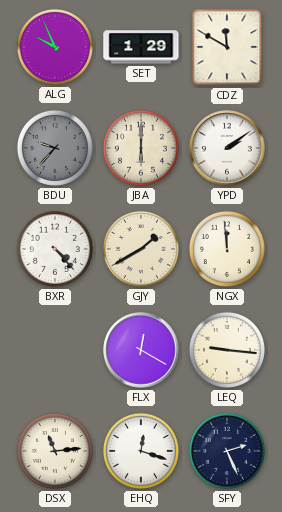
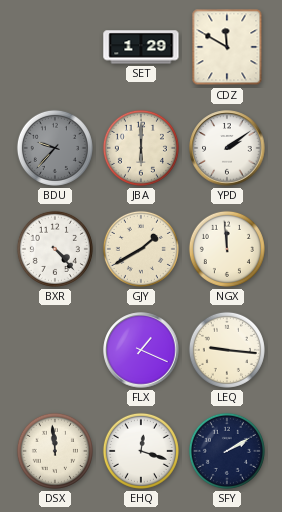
ALG: 9:56 -> none
FLX: 12:20 -> 1:19
DSX: 11:14 -> 11:59
SFY: 2:26 -> 2:10
